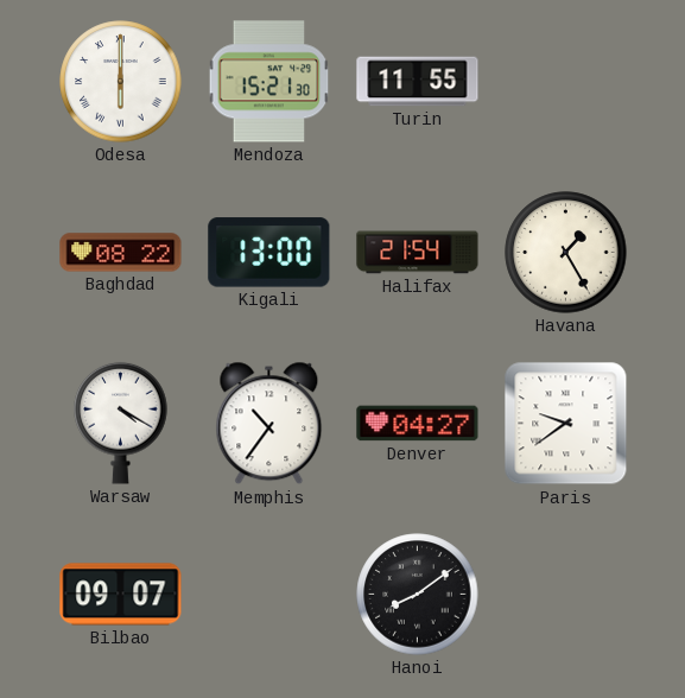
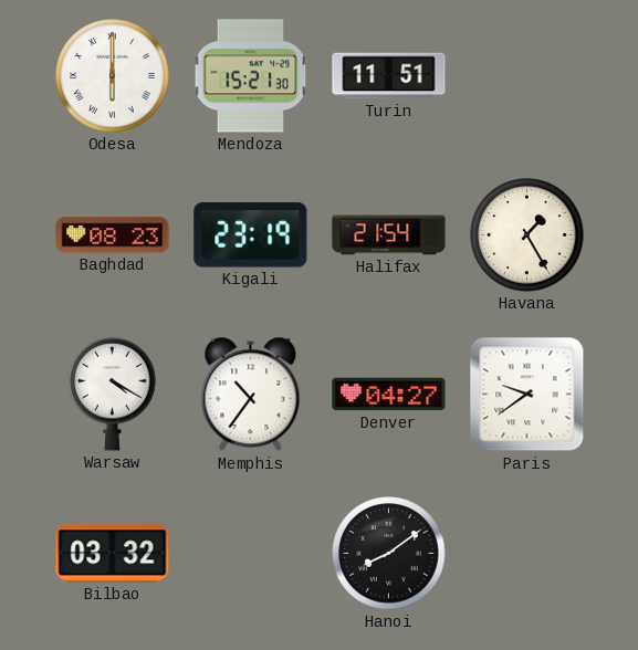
Turin: 11:55 -> 11:51
Baghdad: 08:22 -> 08:23
Kigali: 13:00 -> 23:19
Bilbao: 09:07 -> 03:32
